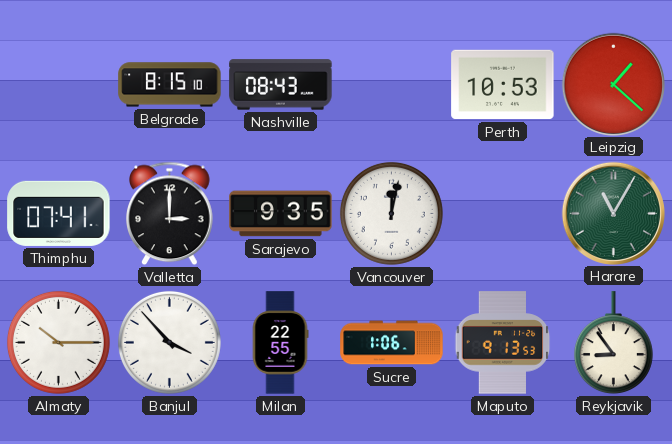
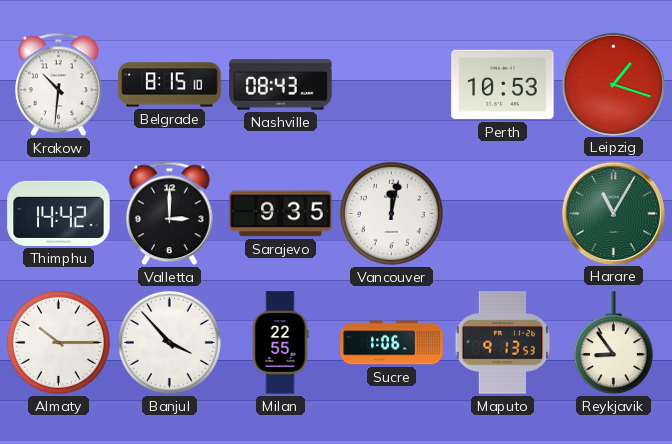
Krakow: none -> 10:31
Leipzig: 1:22 -> 1:18
Thimphu: 07:41 -> 14:42
